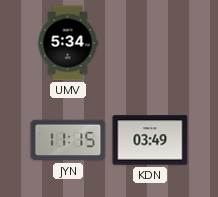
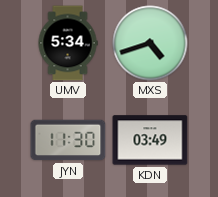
MXS: none -> 4:42
JYN: 11:15 -> 11:30
